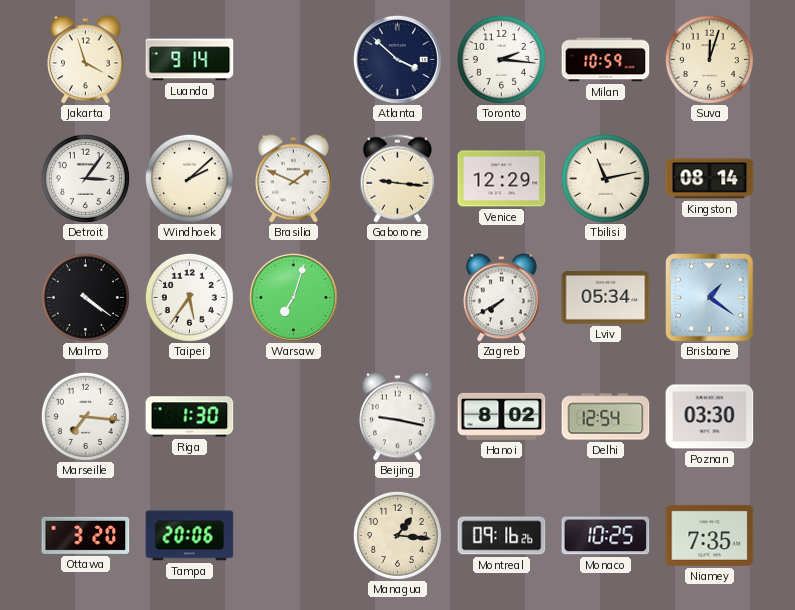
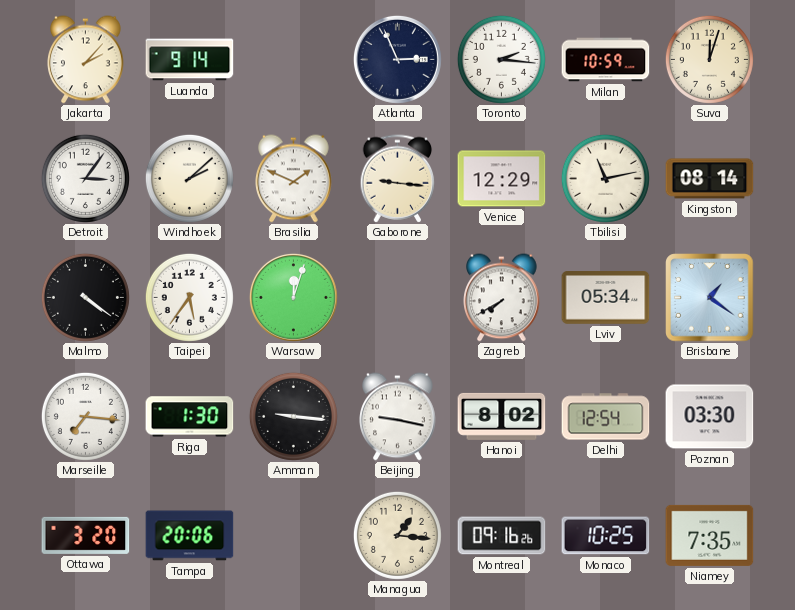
Jakarta: 3:57 -> 2:07
Atlanta: 3:52 -> 2:56
Warsaw: 7:03 -> 12:03
Amman: none -> 9:16
